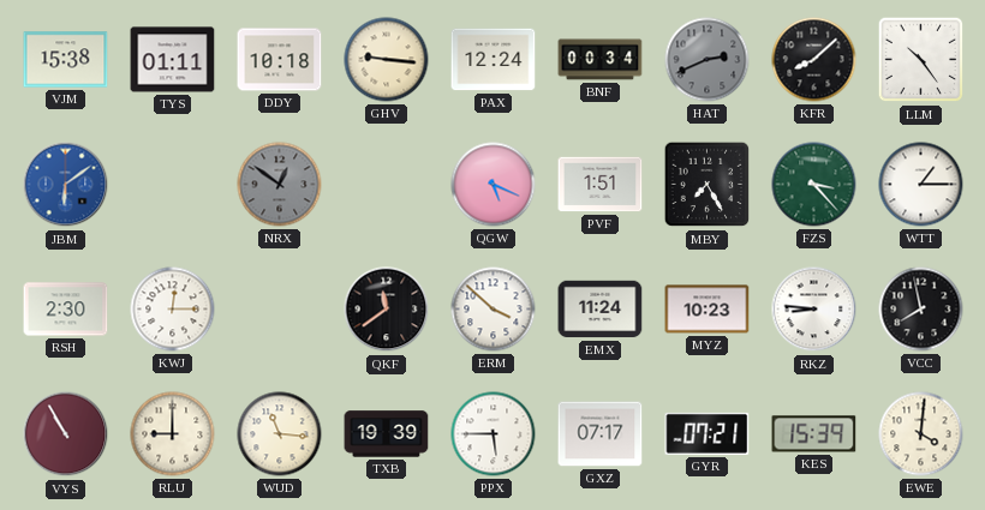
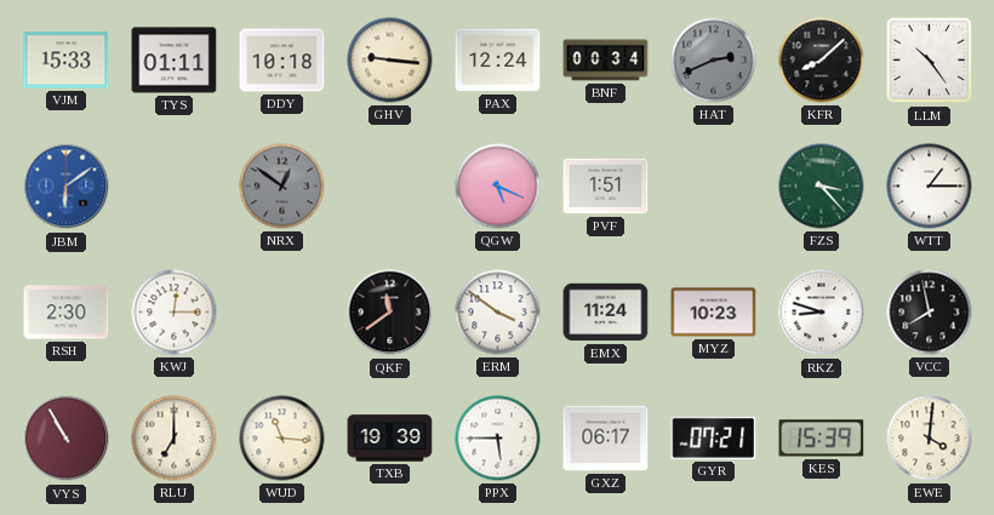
VJM: 15:38 -> 15:33
MBY: 7:25 -> none
ERM: 3:52 -> 3:51
RKZ: 8:46 -> 8:48
RLU: 9:00 -> 7:00
GXZ: 07:17 -> 06:17
